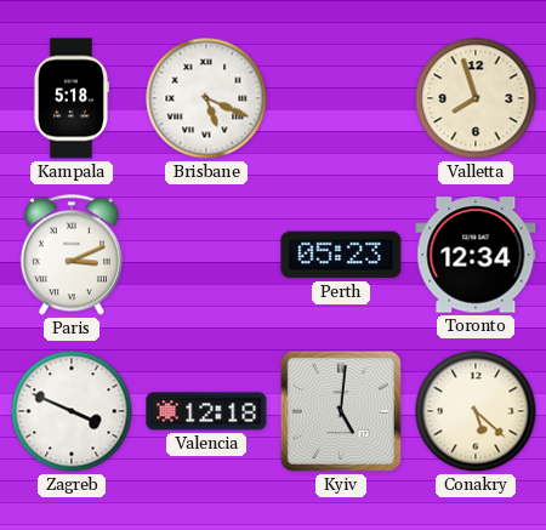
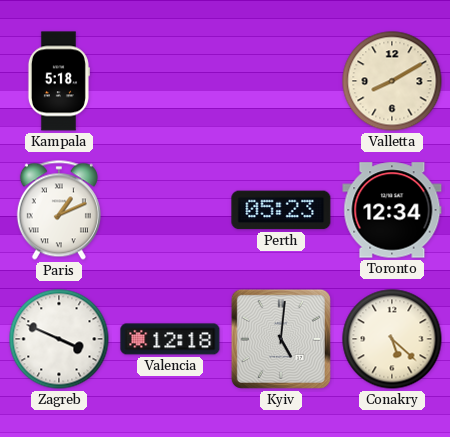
Brisbane: 5:19 -> none
Valletta: 7:57 -> 8:10
Paris: 3:11 -> 1:11
